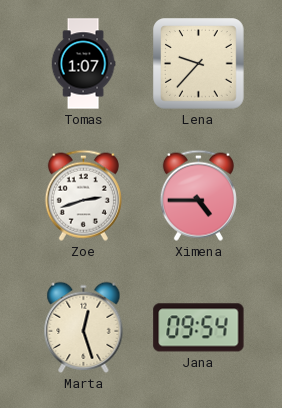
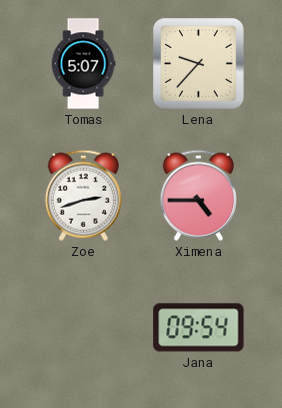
Tomas: 1:07 -> 5:07
Marta: 12:27 -> none
